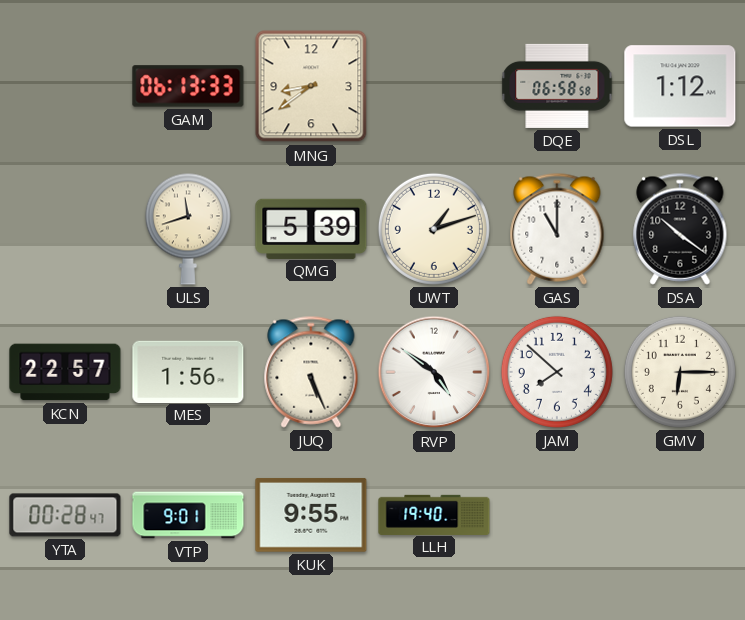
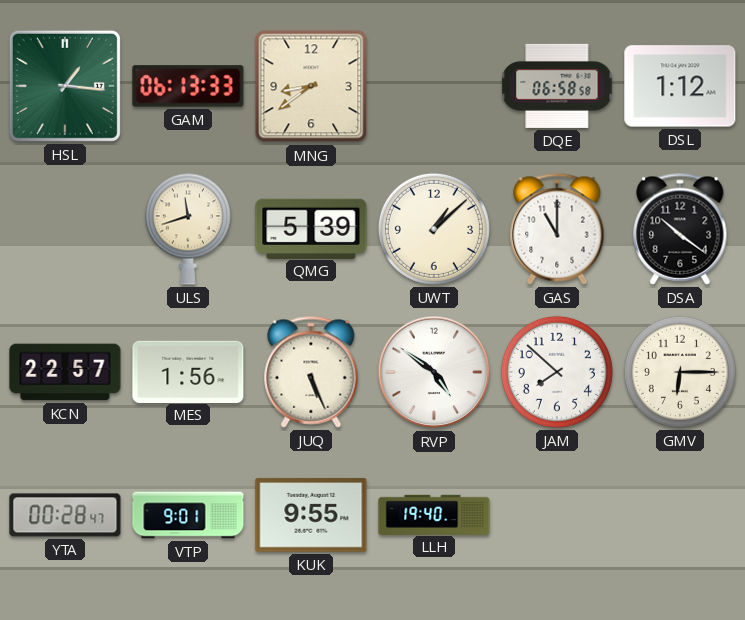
HSL: none -> 1:16
UWT: 1:12 -> 1:08
